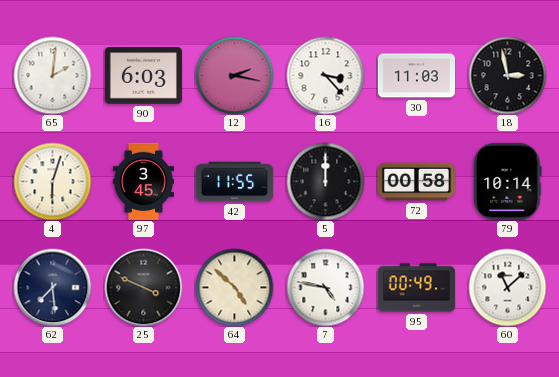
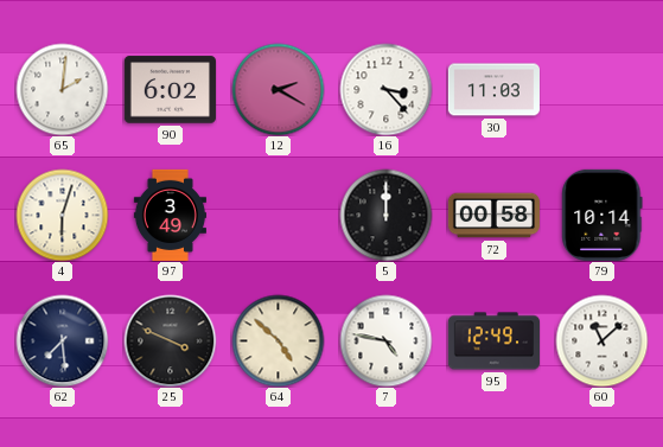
90: 6:03 -> 6:02
12: 2:17 -> 2:20
18: 2:58 -> none
97: 3:45 -> 3:49
42: 11:55 -> none
95: 00:49 -> 12:49
